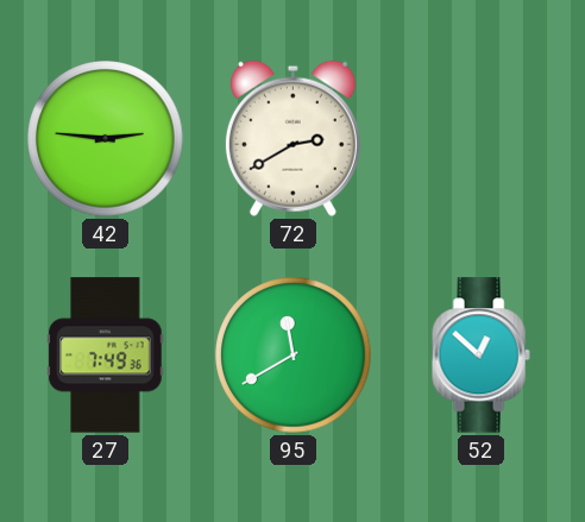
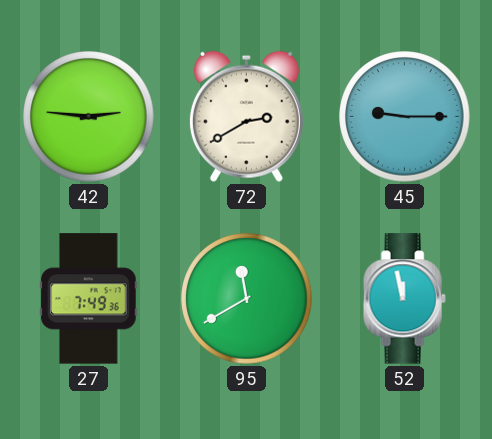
45: none -> 9:15
52: 12:52 -> 11:58
